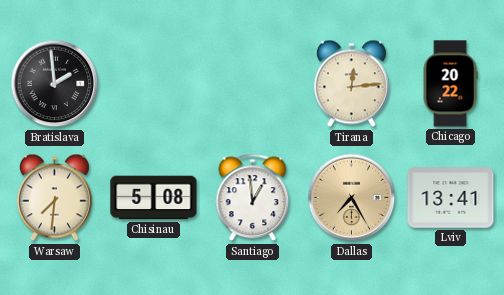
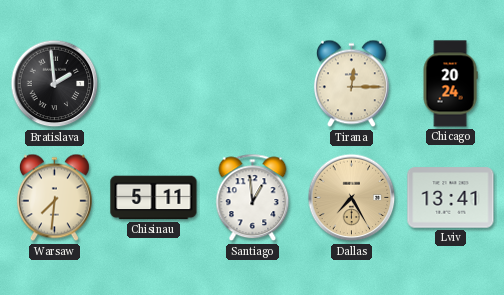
Tirana: 12:14 -> 12:15
Chicago: 20:22 -> 20:24
Chisinau: 5:08 -> 5:11
